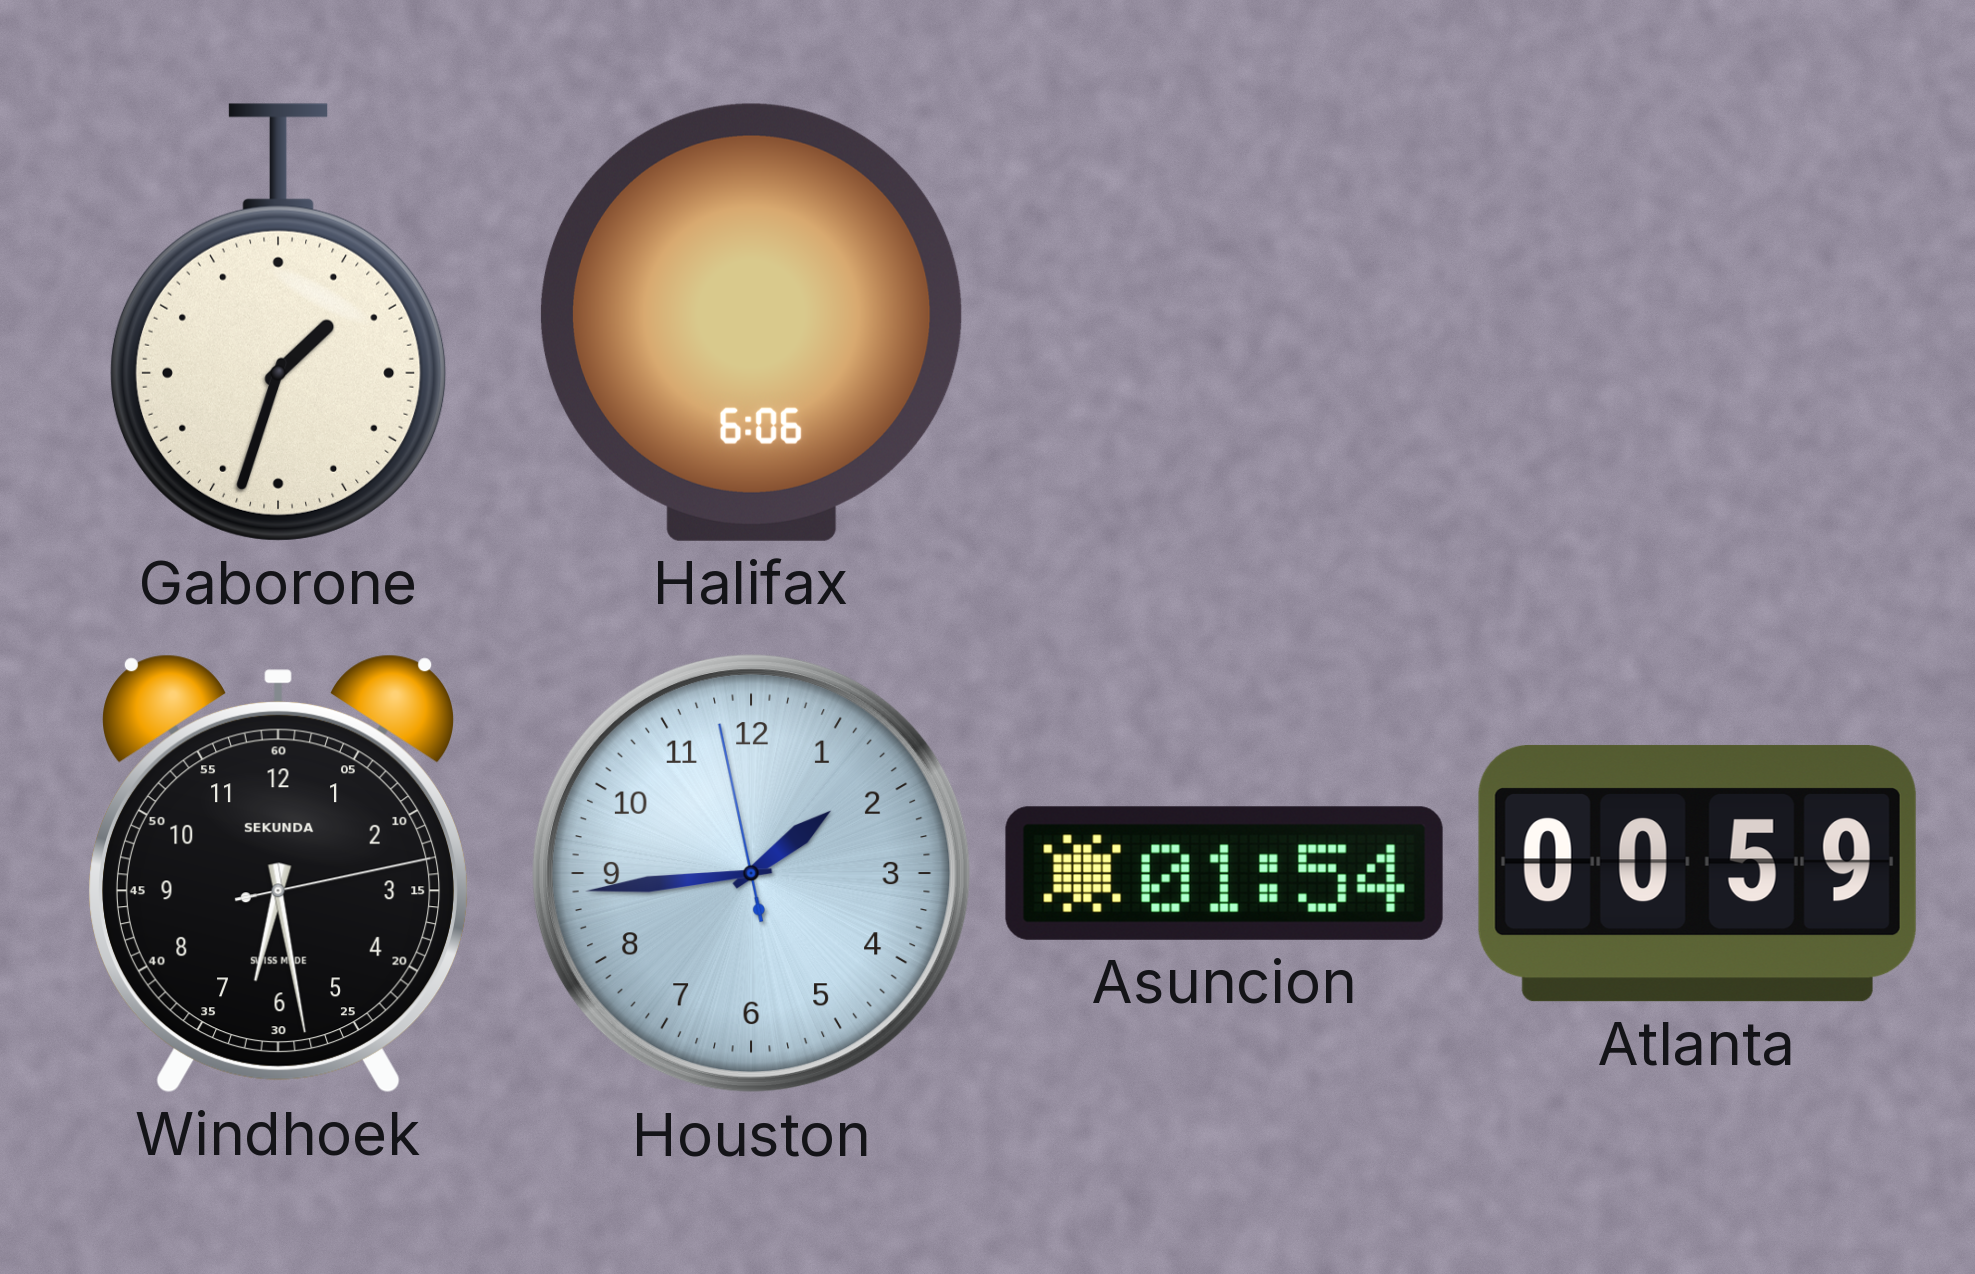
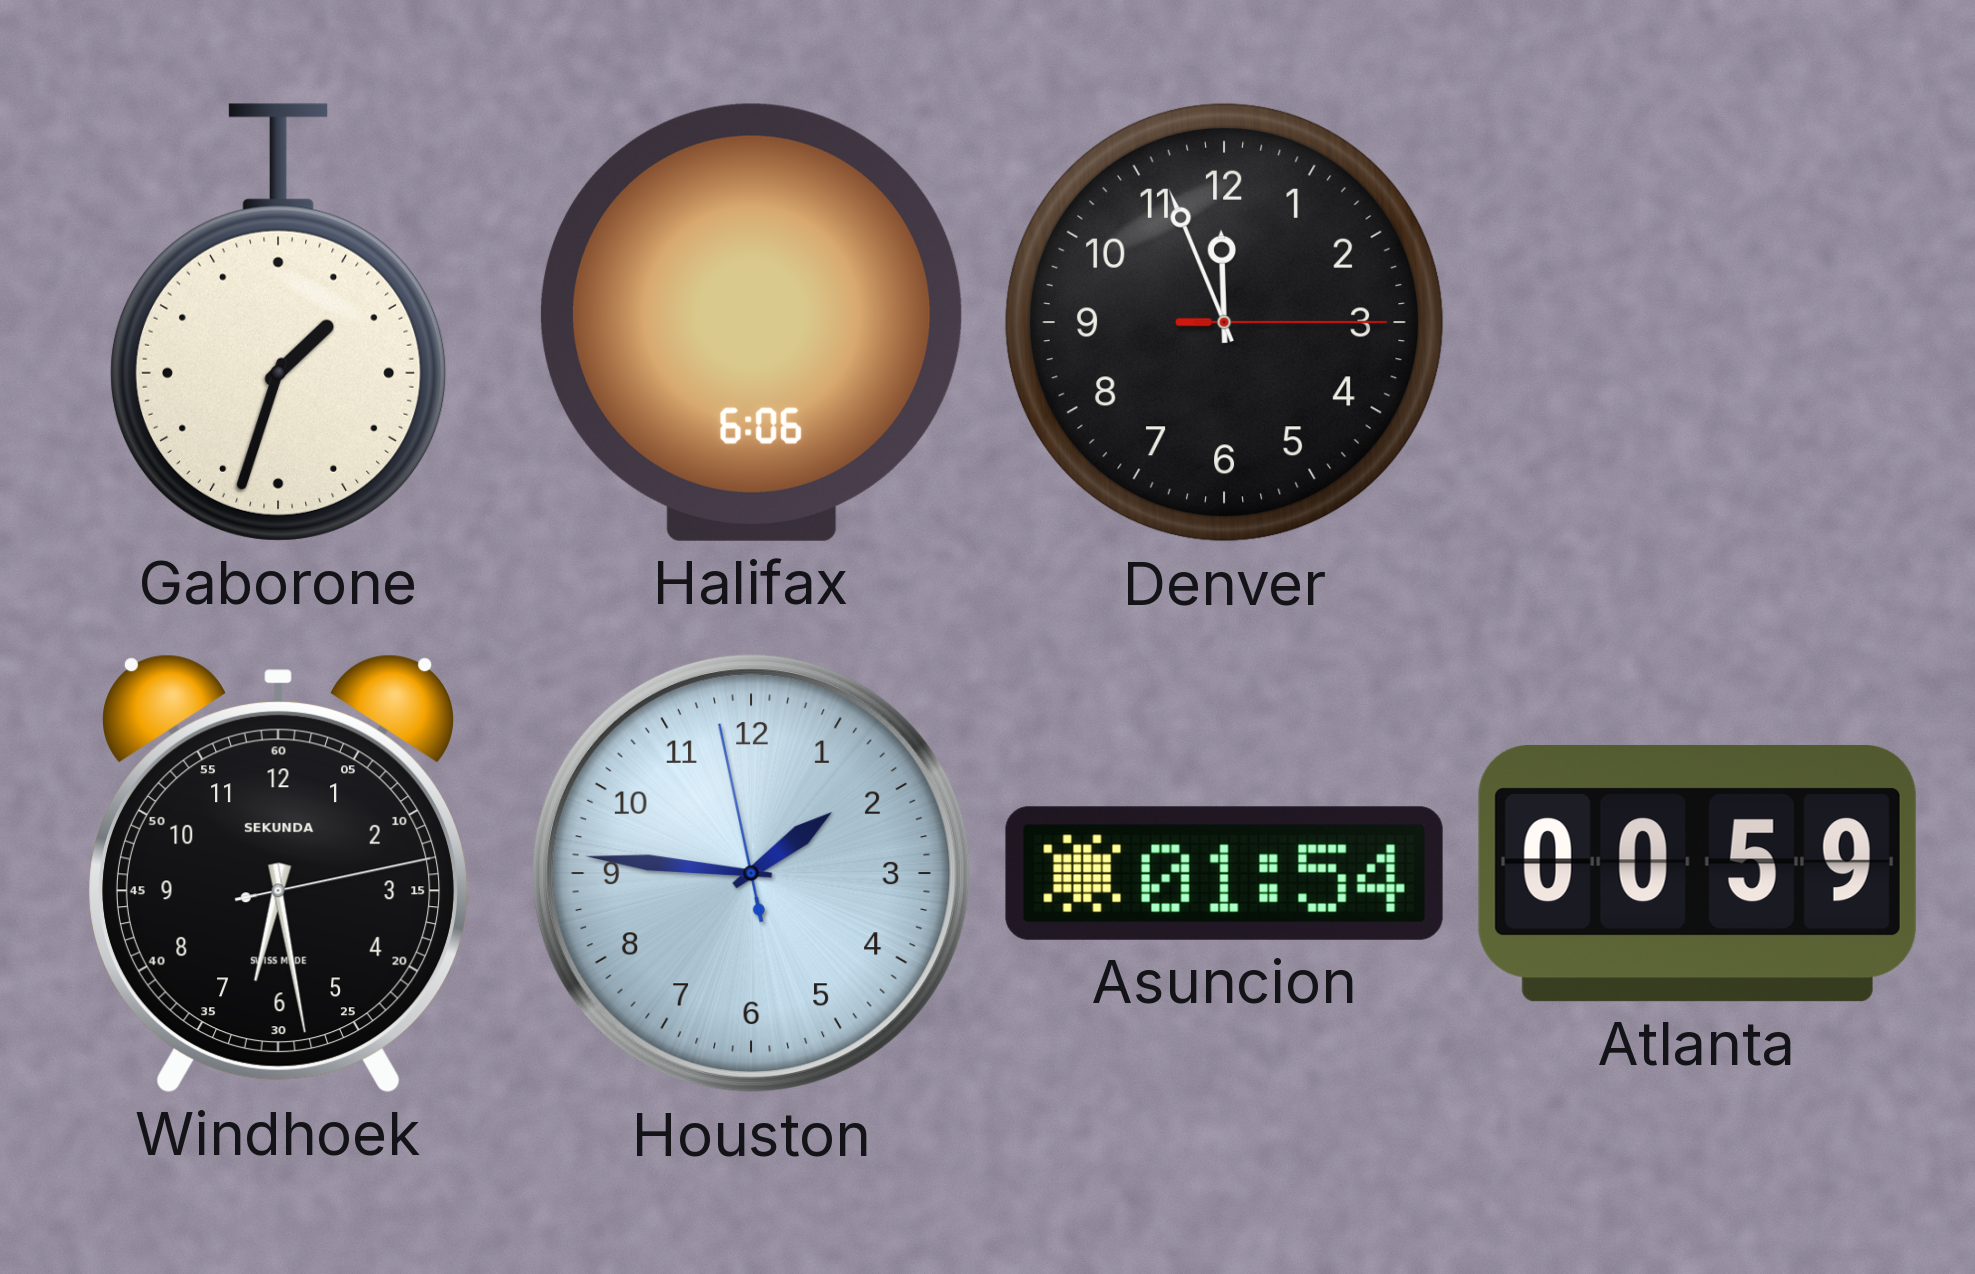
Denver: none -> 11:56
Houston: 1:43 -> 1:45
